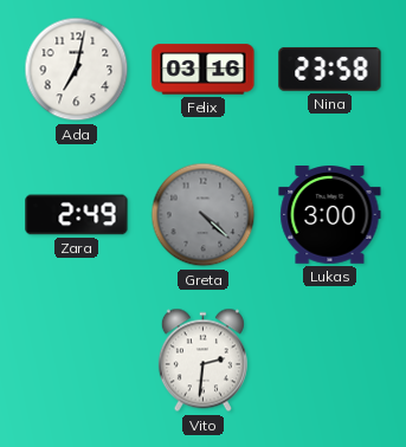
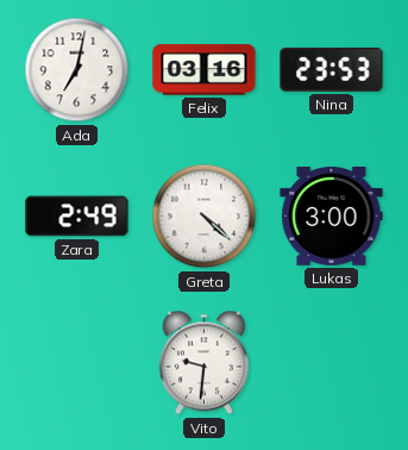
Nina: 23:58 -> 23:53
Greta dial: grey -> white
Vito: 2:31 -> 9:31
